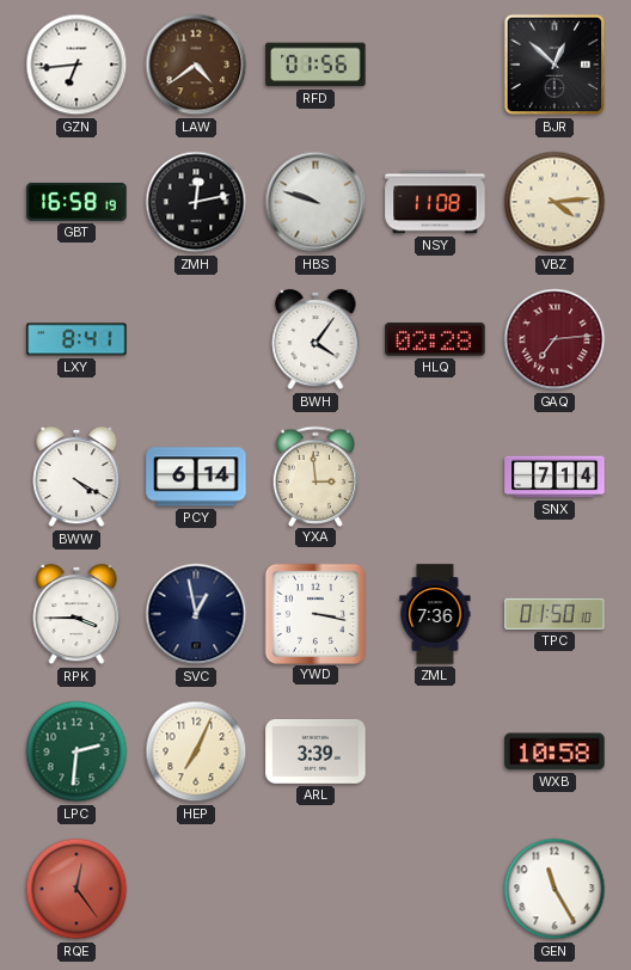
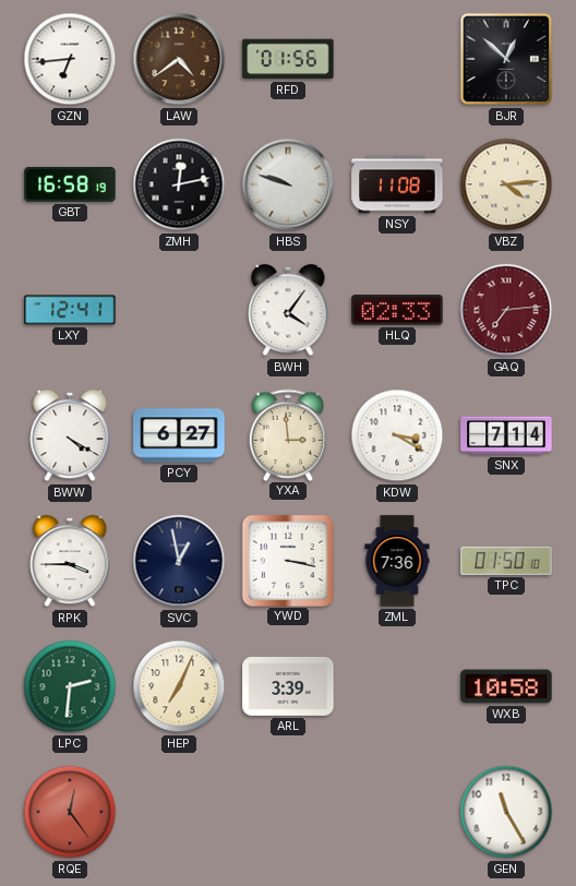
LXY: 8:41 -> 12:41
HLQ: 02:28 -> 02:33
PCY: 6:14 -> 6:27
KDW: none -> 3:20
